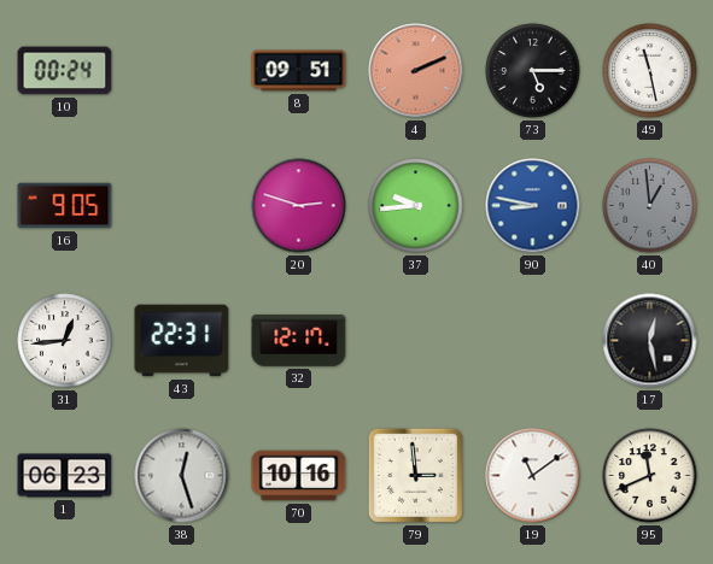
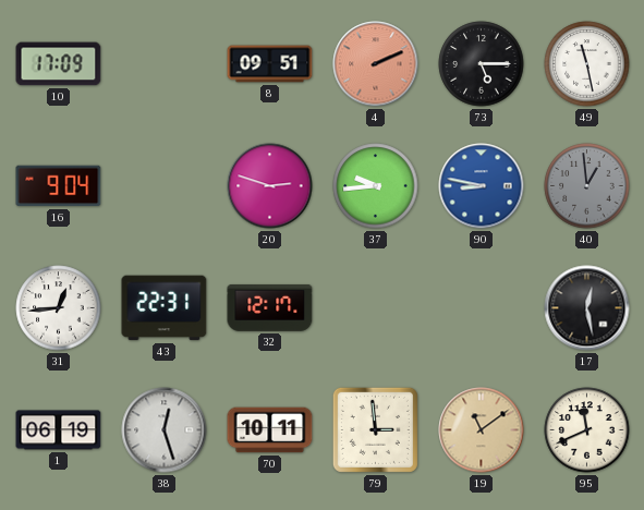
10: 00:24 -> 17:09
16: 9:05 -> 9:04
1: 06:23 -> 06:19
70: 10:16 -> 10:11
19 dial: white -> champagne
